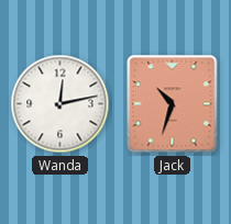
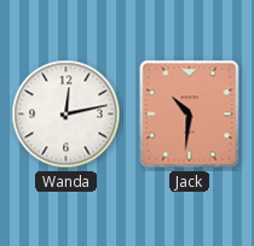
Jack: 10:33 -> 10:31
